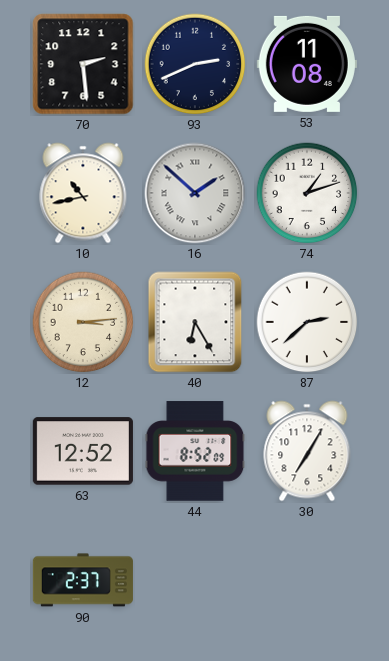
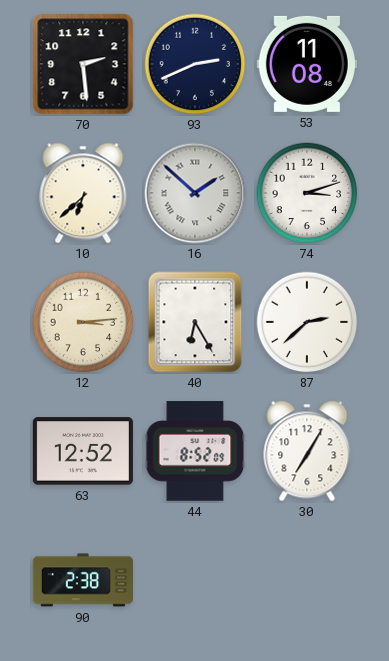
10: 10:43 -> 6:38
74: 1:12 -> 3:12
90: 2:37 -> 2:38
